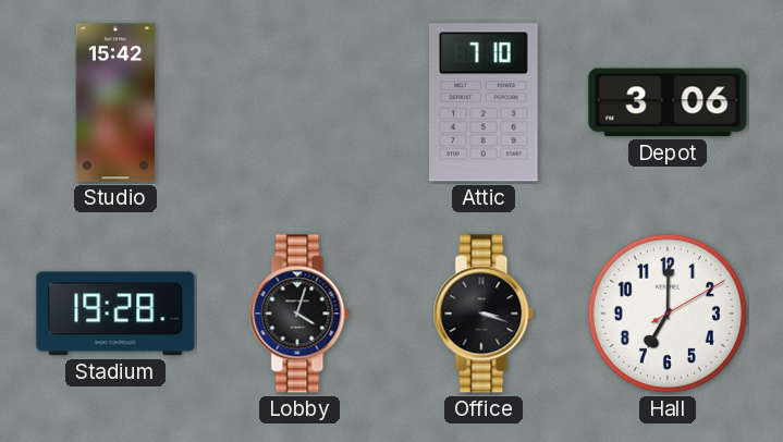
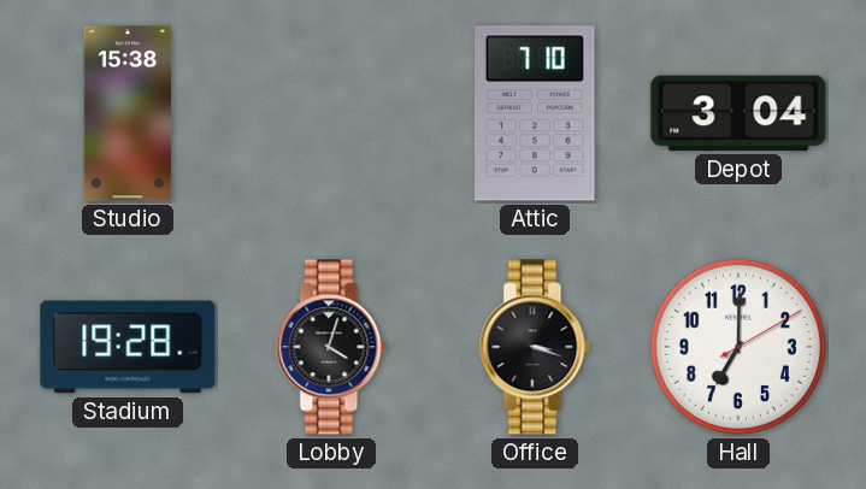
Studio: 15:42 -> 15:38
Depot: 3:06 -> 3:04
